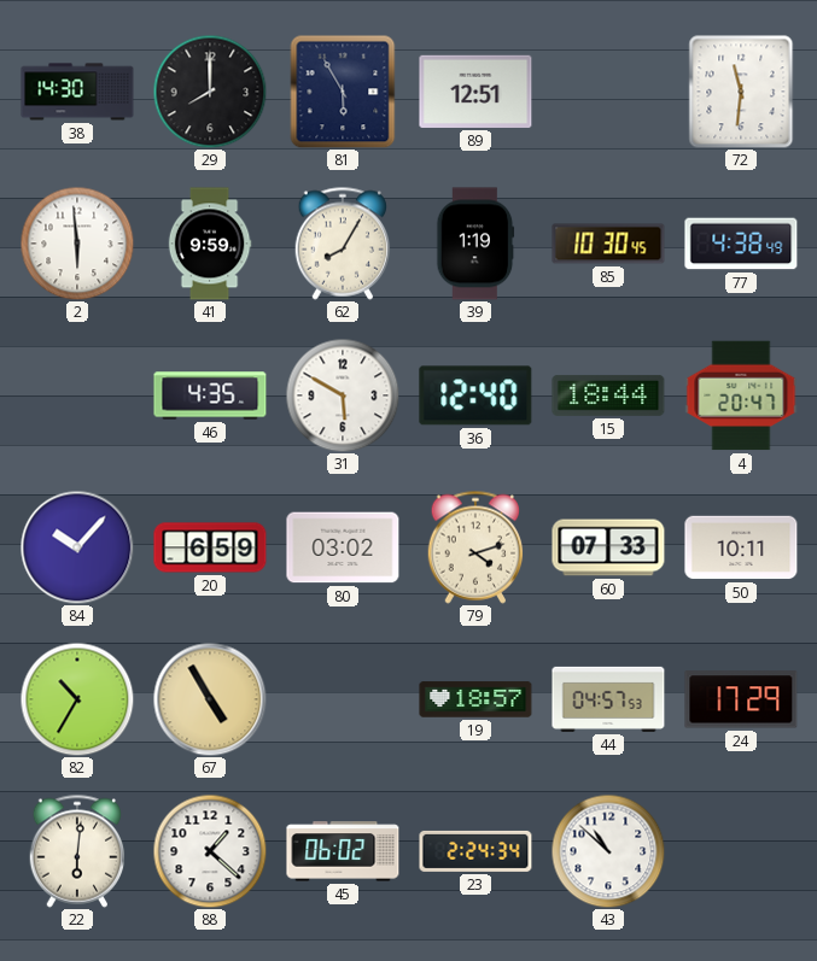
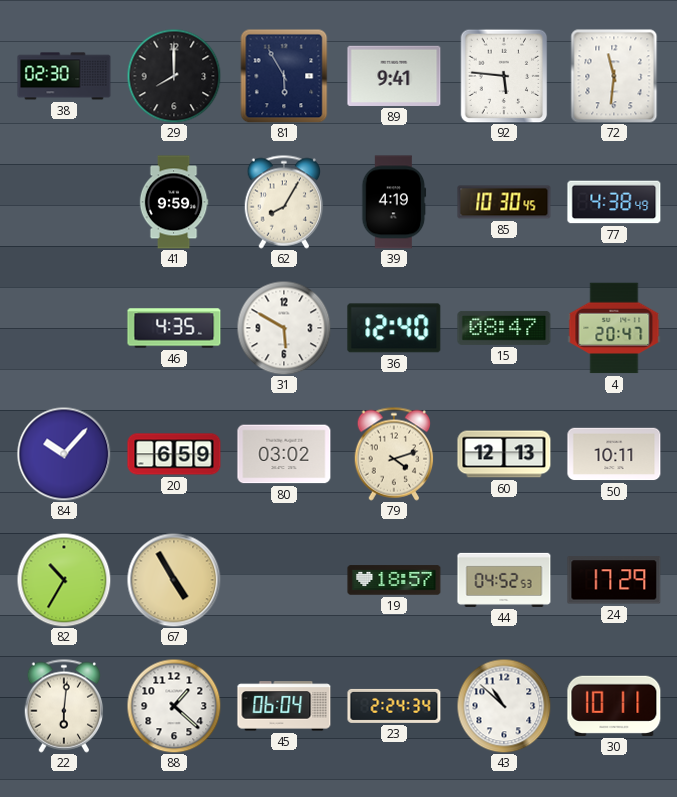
38: 14:30 -> 02:30
89: 12:51 -> 9:41
92: none -> 5:46
2: 5:59 -> none
39: 1:19 -> 4:19
15: 18:44 -> 08:47
60: 07:33 -> 12:13
44: 04:57 -> 04:52
45: 06:02 -> 06:04
30: none -> 10:11
